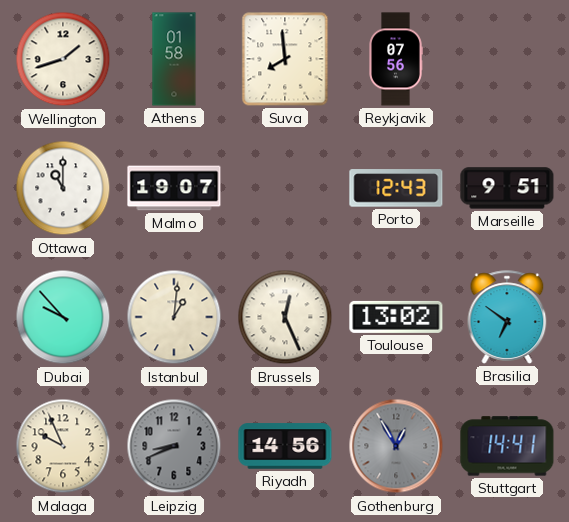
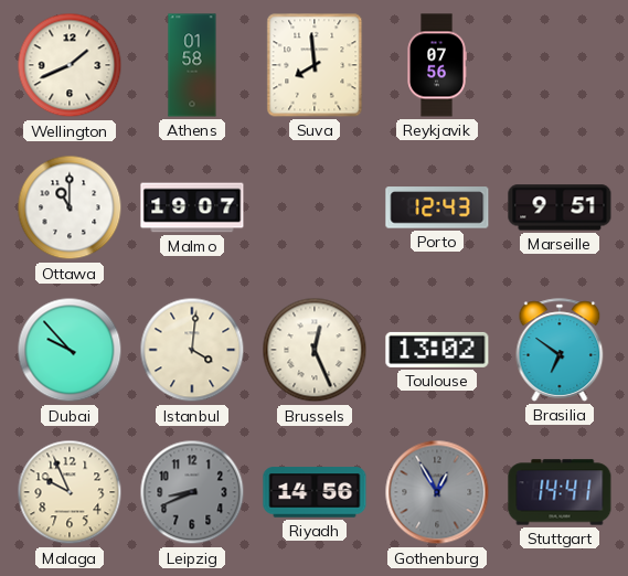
Wellington: 1:42 -> 1:41
Istanbul: 1:01 -> 4:01
